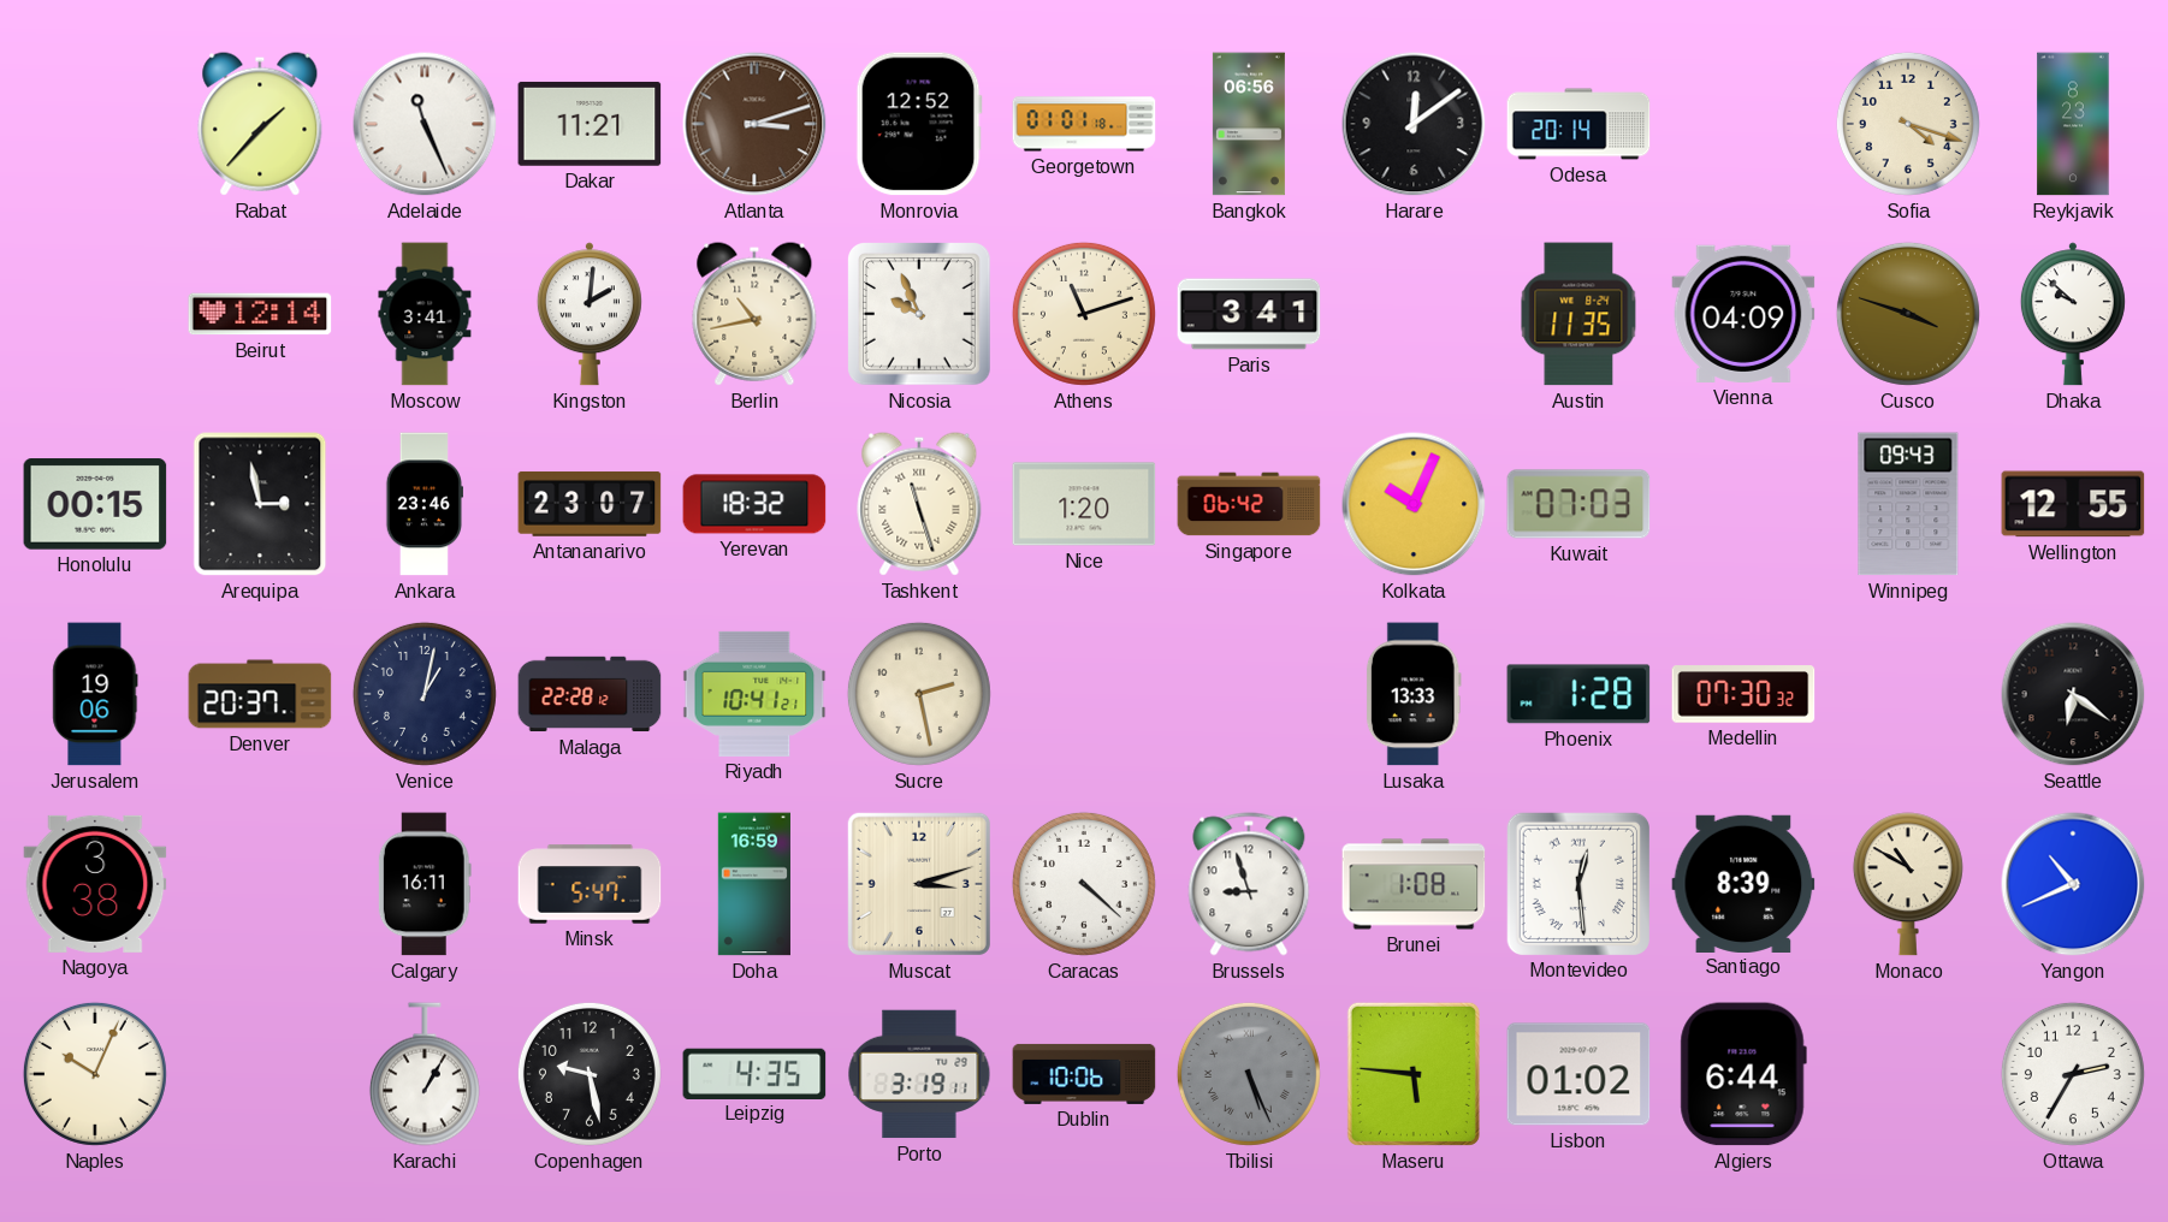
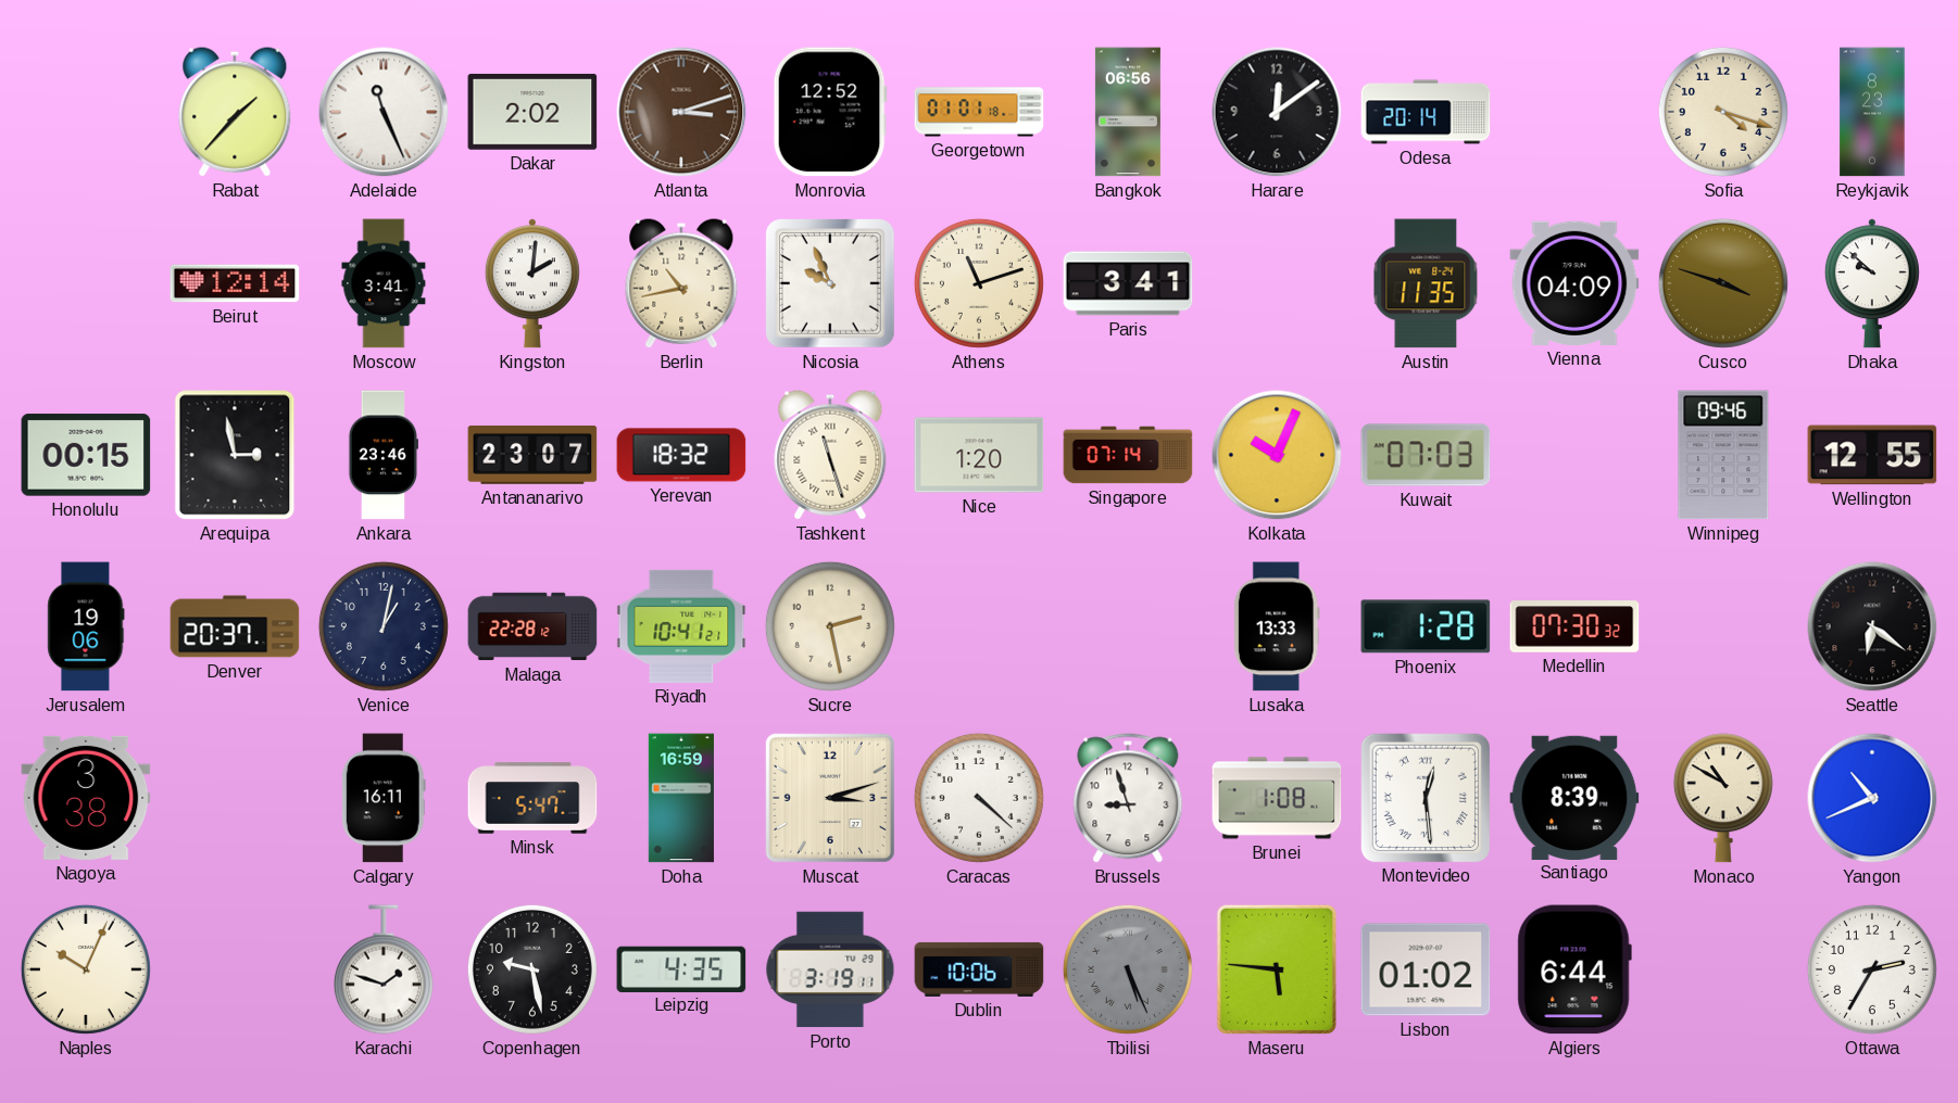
Dakar: 11:21 -> 2:02
Singapore: 06:42 -> 07:14
Winnipeg: 09:43 -> 09:46
Karachi: 1:05 -> 1:48
